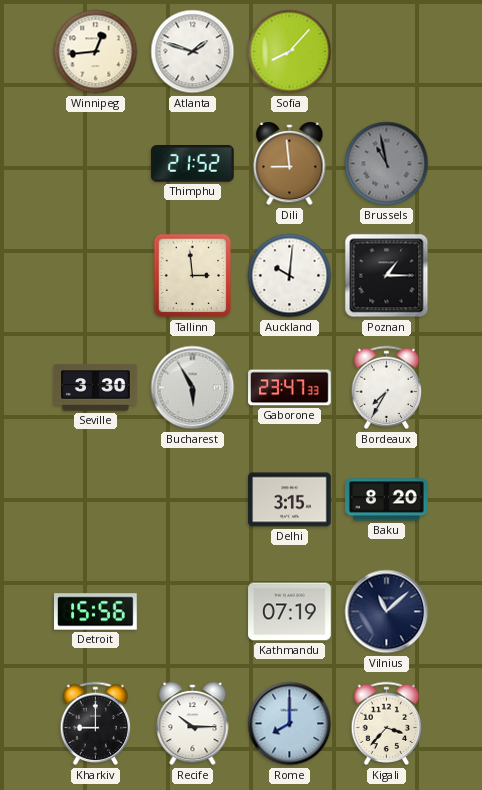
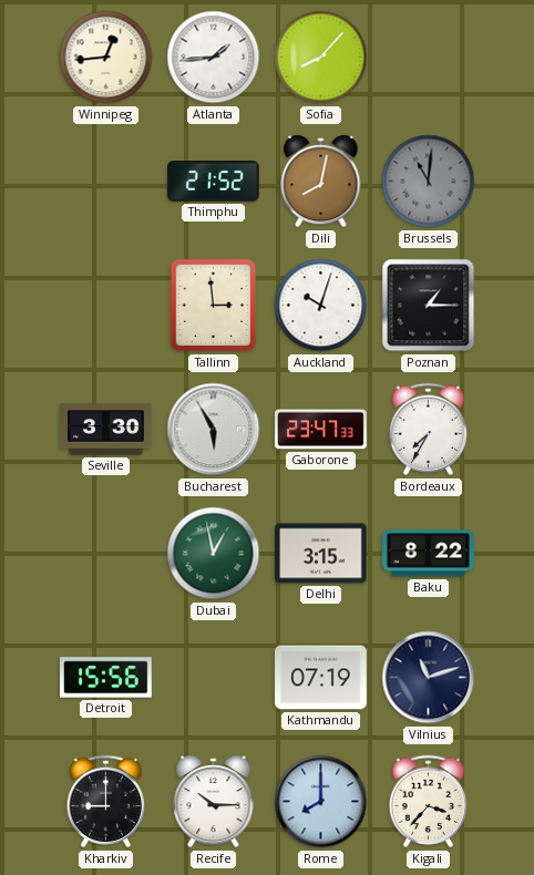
Atlanta: 1:48 -> 1:44
Dili: 8:59 -> 8:02
Brussels: 10:58 -> 11:01
Auckland: 10:01 -> 10:03
Dubai: none -> 12:58
Baku: 8:20 -> 8:22
Vilnius: 11:08 -> 11:12
